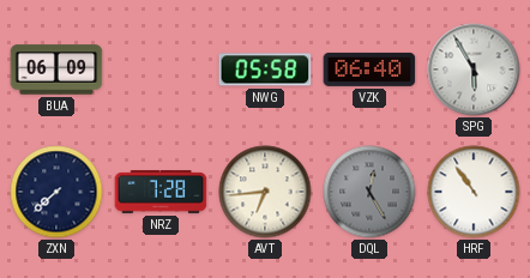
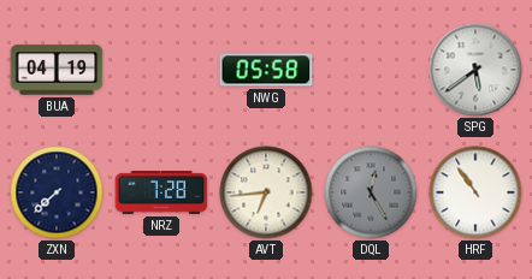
BUA: 06:09 -> 04:19
VZK: 06:40 -> none
SPG: 5:55 -> 5:39
